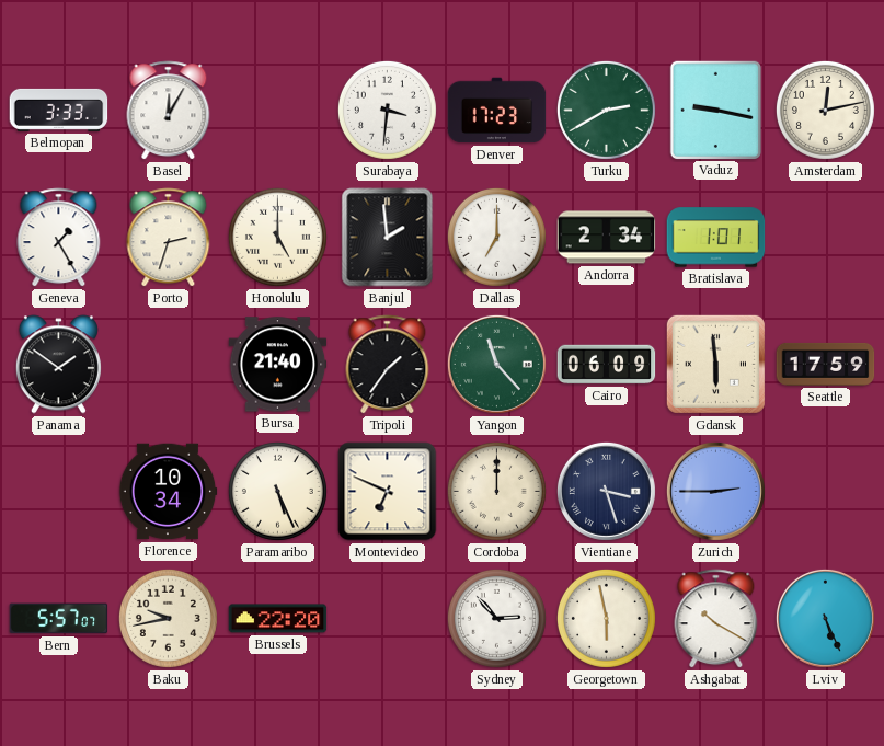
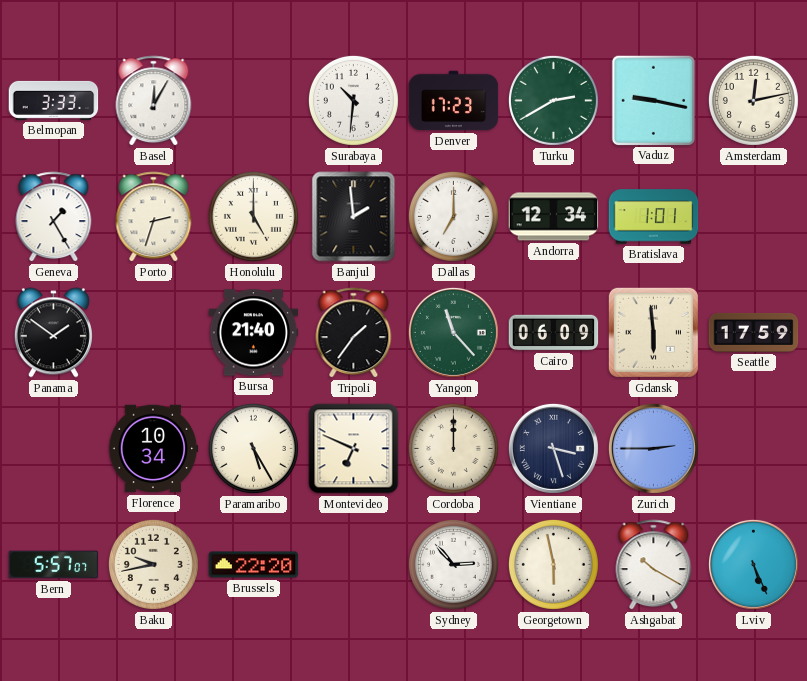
Surabaya: 3:31 -> 10:31
Andorra: 2:34 -> 12:34
Paramaribo: 5:26 -> 5:25
